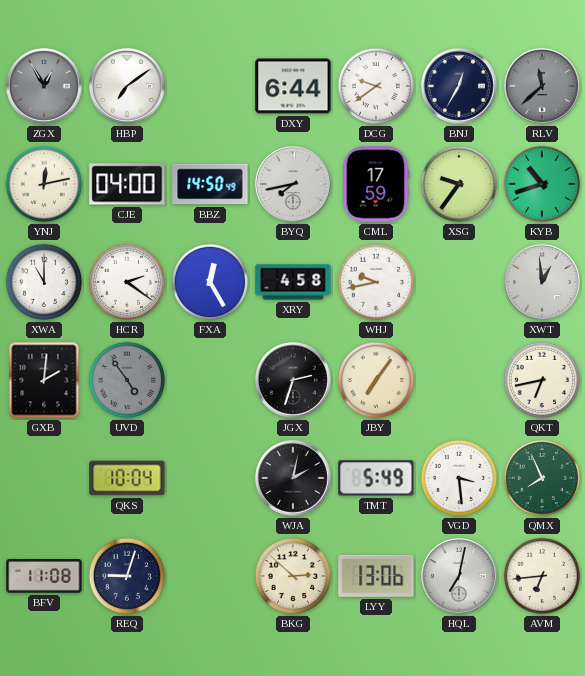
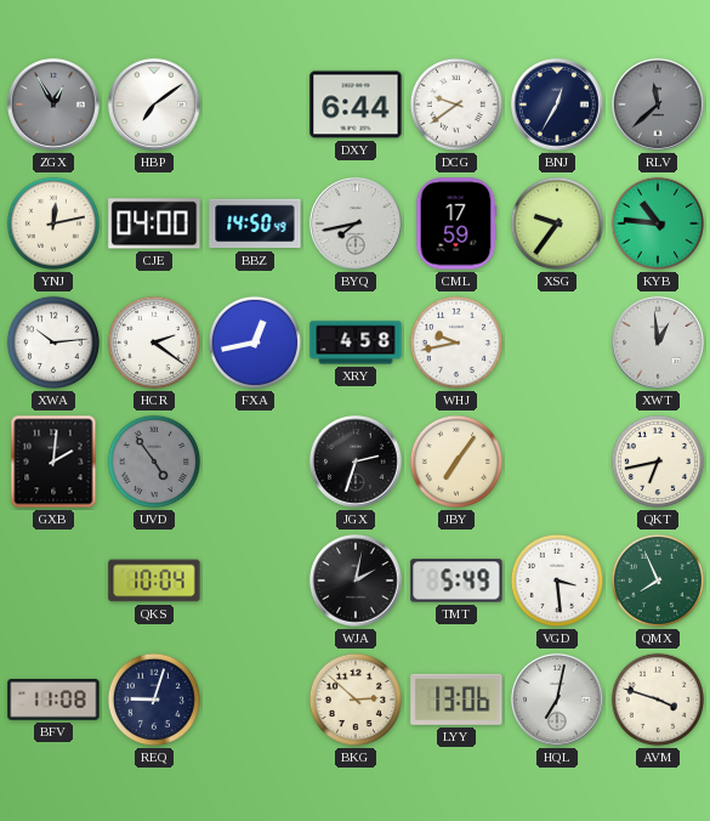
KYB: 10:42 -> 10:46
XWA: 11:00 -> 10:14
FXA: 12:25 -> 12:43
AVM: 6:44 -> 3:48
